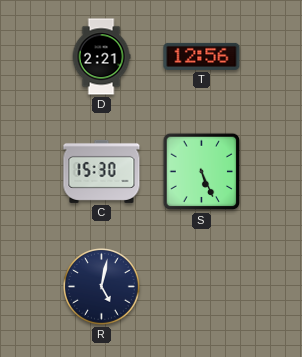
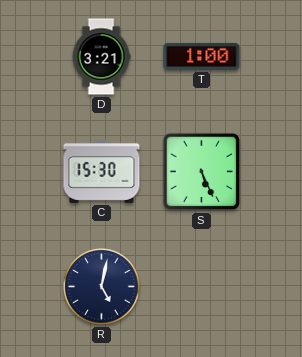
D: 2:21 -> 3:21
T: 12:56 -> 1:00
